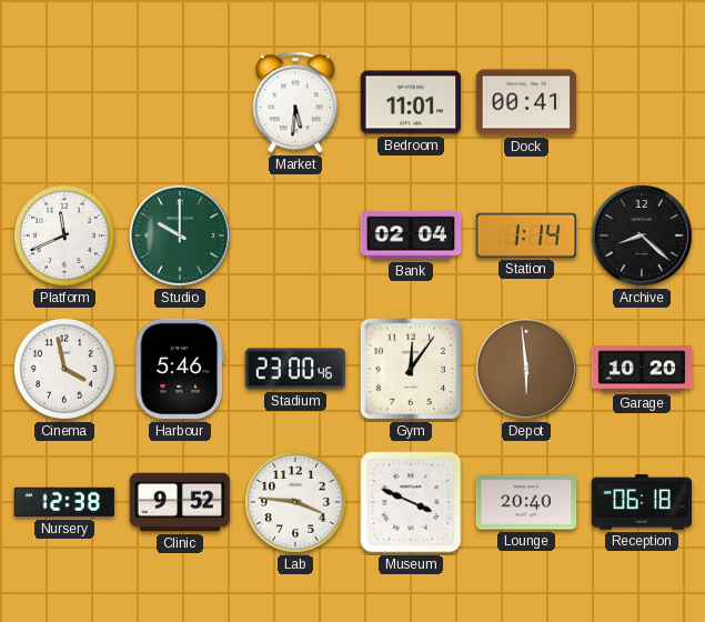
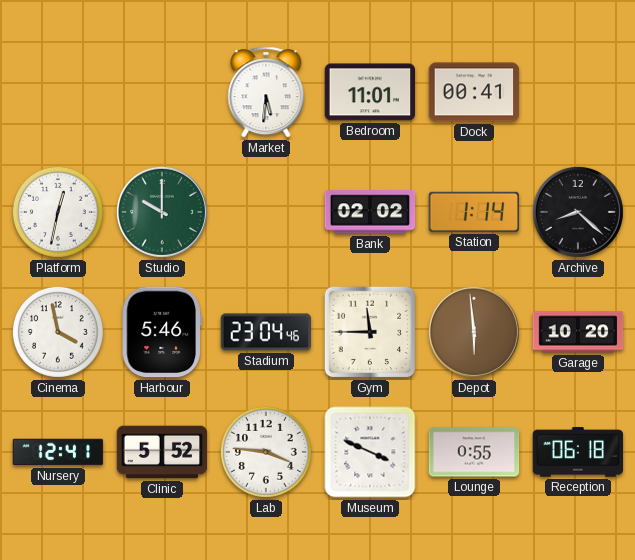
Platform: 11:41 -> 12:32
Bank: 02:04 -> 02:02
Stadium: 23:00 -> 23:04
Gym: 12:06 -> 11:45
Nursery: 12:38 -> 12:41
Clinic: 9:52 -> 5:52
Lounge: 20:40 -> 0:55
